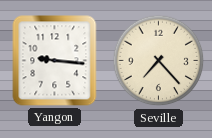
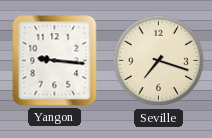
Seville: 7:23 -> 7:18
